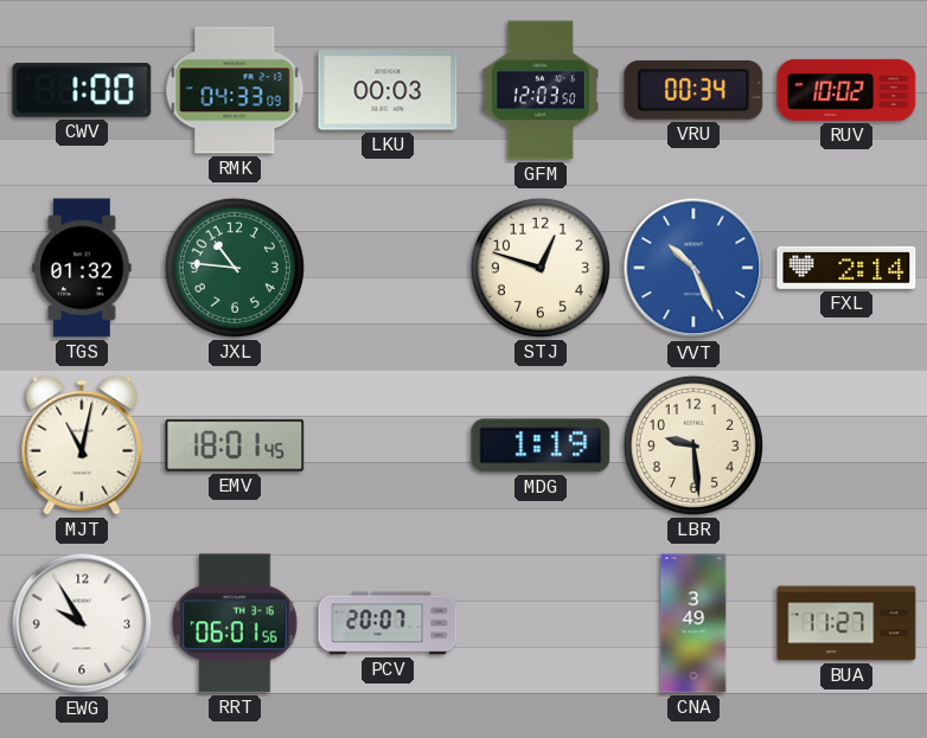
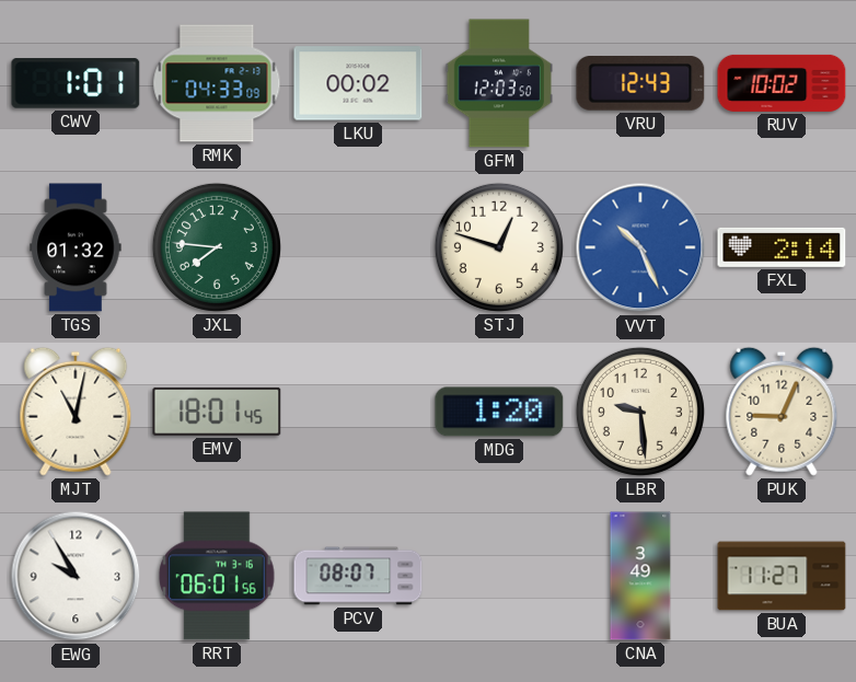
CWV: 1:00 -> 1:01
LKU: 00:03 -> 00:02
VRU: 00:34 -> 12:43
JXL: 10:46 -> 7:46
MDG: 1:19 -> 1:20
PUK: none -> 9:04
PCV: 20:07 -> 08:07
